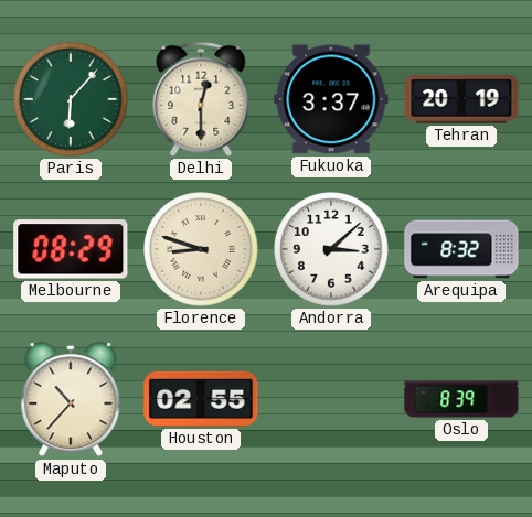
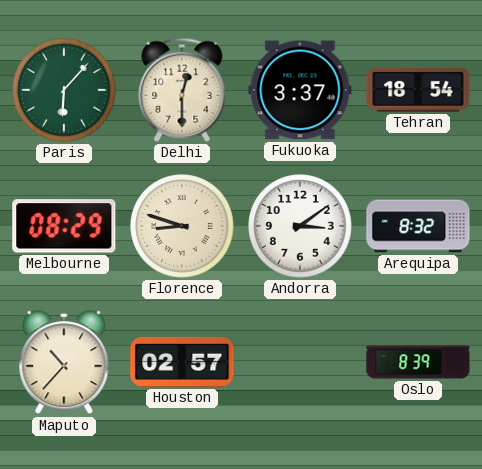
Tehran: 20:19 -> 18:54
Andorra: 3:08 -> 3:09
Houston: 02:55 -> 02:57
